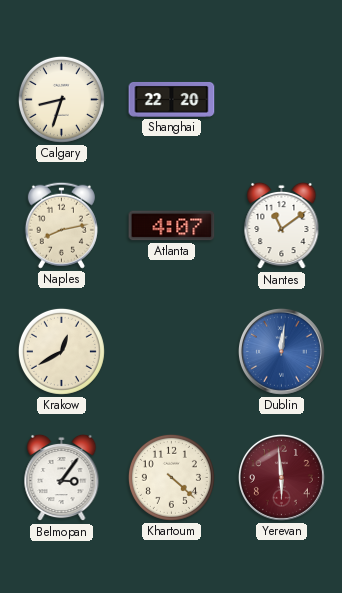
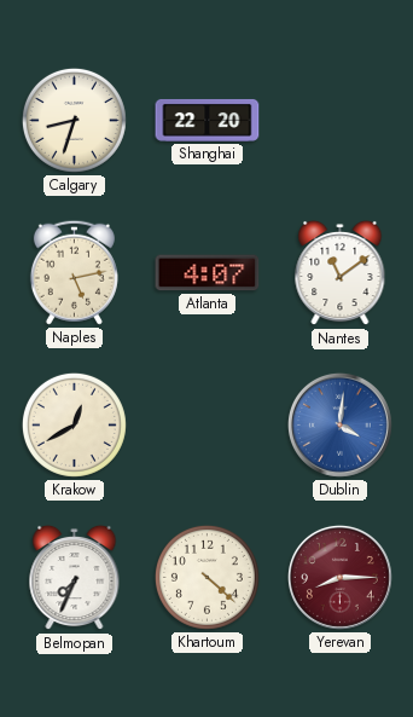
Naples: 8:13 -> 5:13
Dublin: 12:01 -> 4:01
Belmopan: 3:06 -> 7:34
Yerevan: 5:59 -> 8:15
